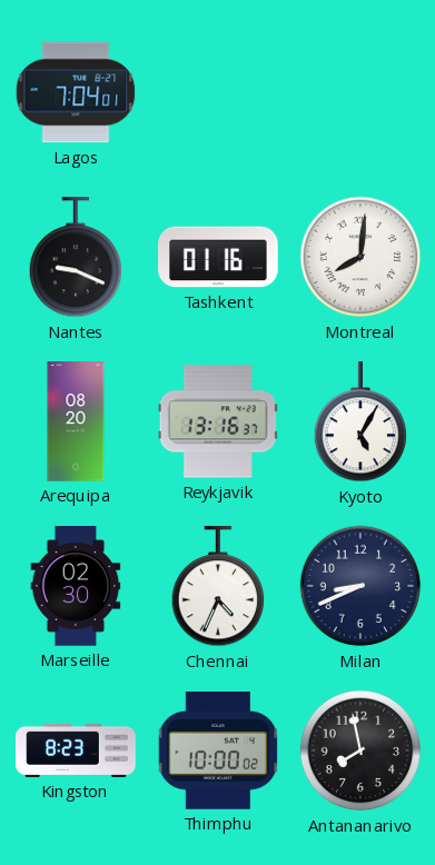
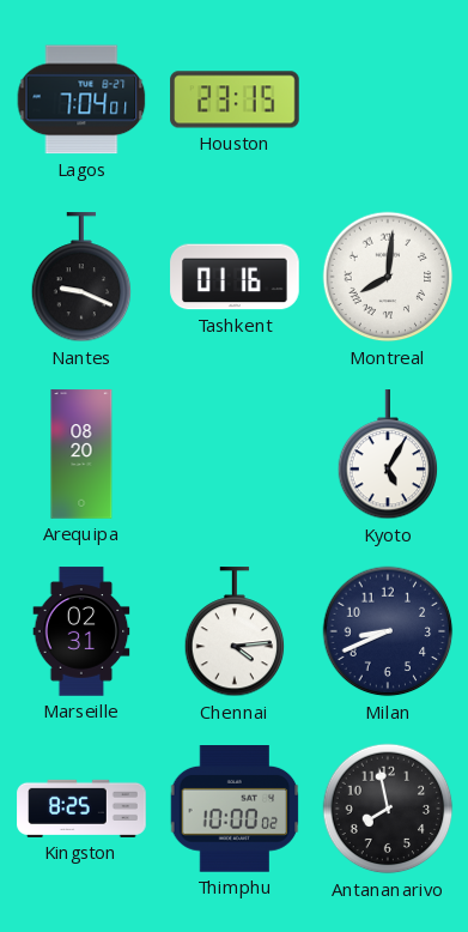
Houston: none -> 23:15
Reykjavik: 13:16 -> none
Marseille: 02:30 -> 02:31
Chennai: 4:34 -> 4:14
Kingston: 8:23 -> 8:25
